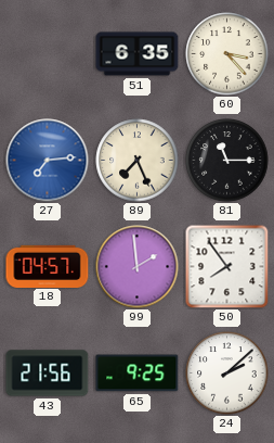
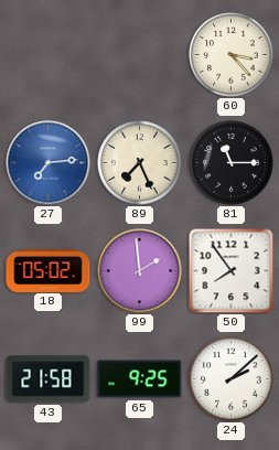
51: 6:35 -> none
18: 04:57 -> 05:02
43: 21:56 -> 21:58
